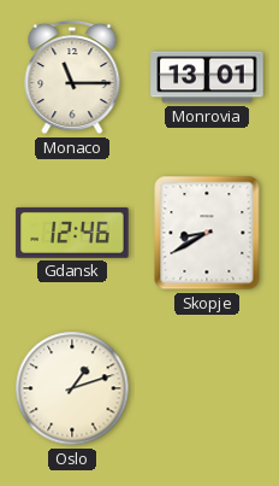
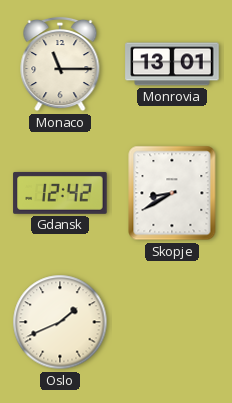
Gdansk: 12:46 -> 12:42
Oslo: 1:12 -> 1:41
